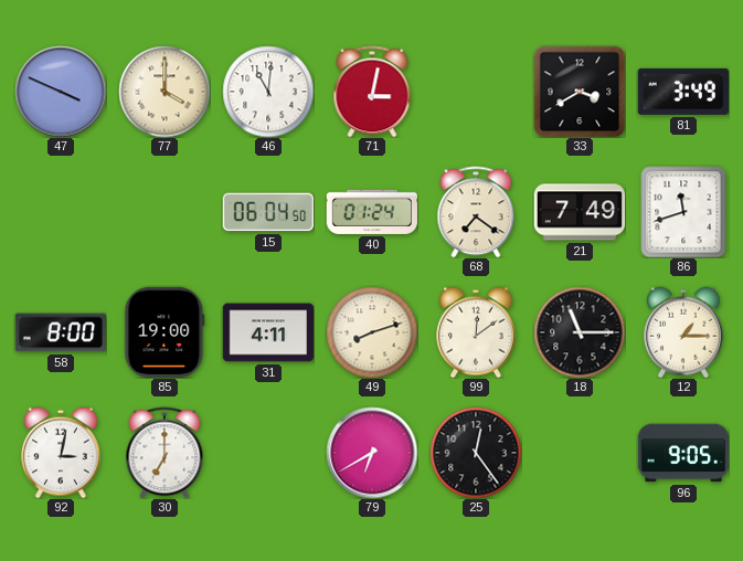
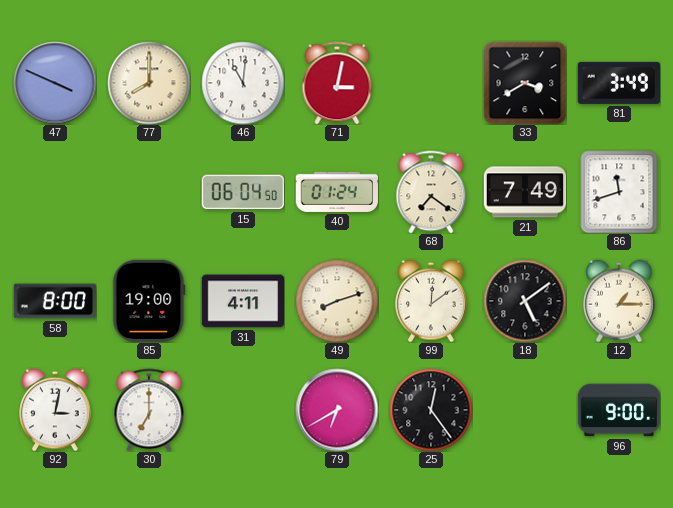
77: 4:00 -> 8:00
18: 11:15 -> 5:09
96: 9:05 -> 9:00
